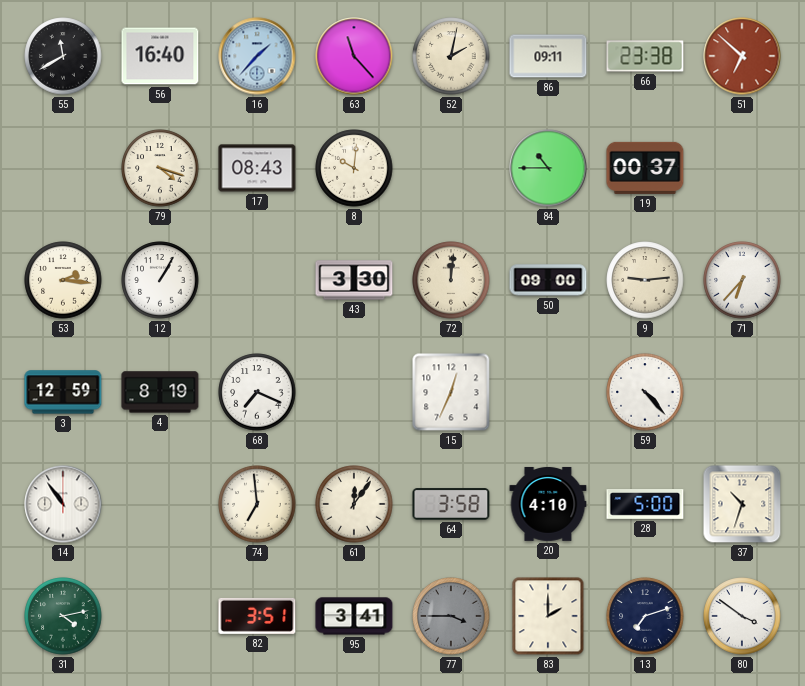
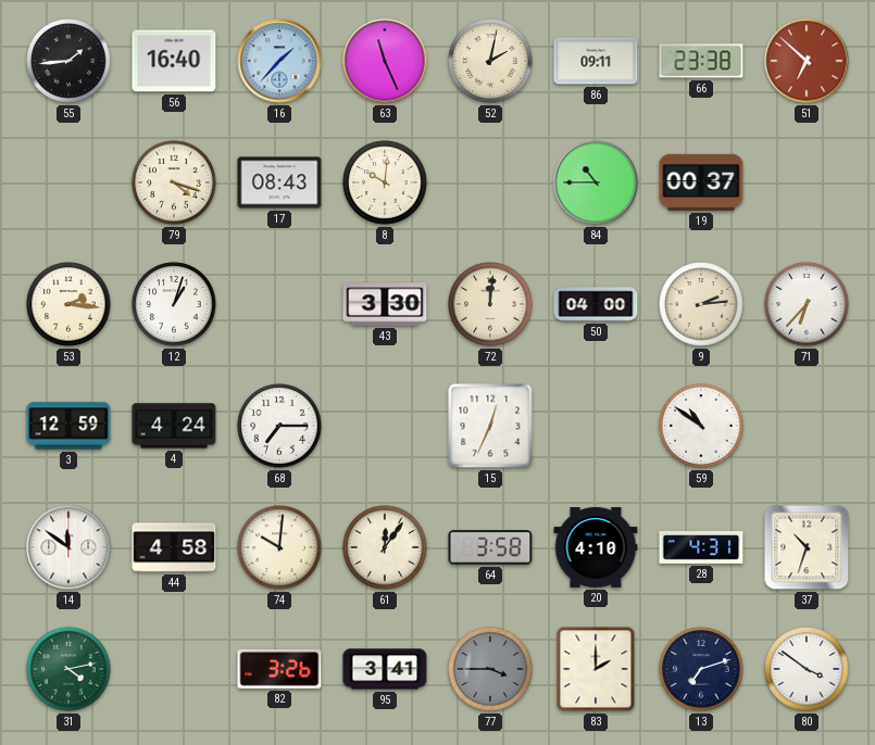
55: 11:40 -> 1:44
63: 11:23 -> 11:26
12: 1:05 -> 1:03
50: 09:00 -> 04:00
9: 9:14 -> 2:14
4: 8:19 -> 4:24
68: 7:19 -> 7:15
59: 4:23 -> 10:51
14: 10:54 -> 11:51
44: none -> 4:58
74: 6:59 -> 10:01
28: 5:00 -> 4:31
82: 3:51 -> 3:26
